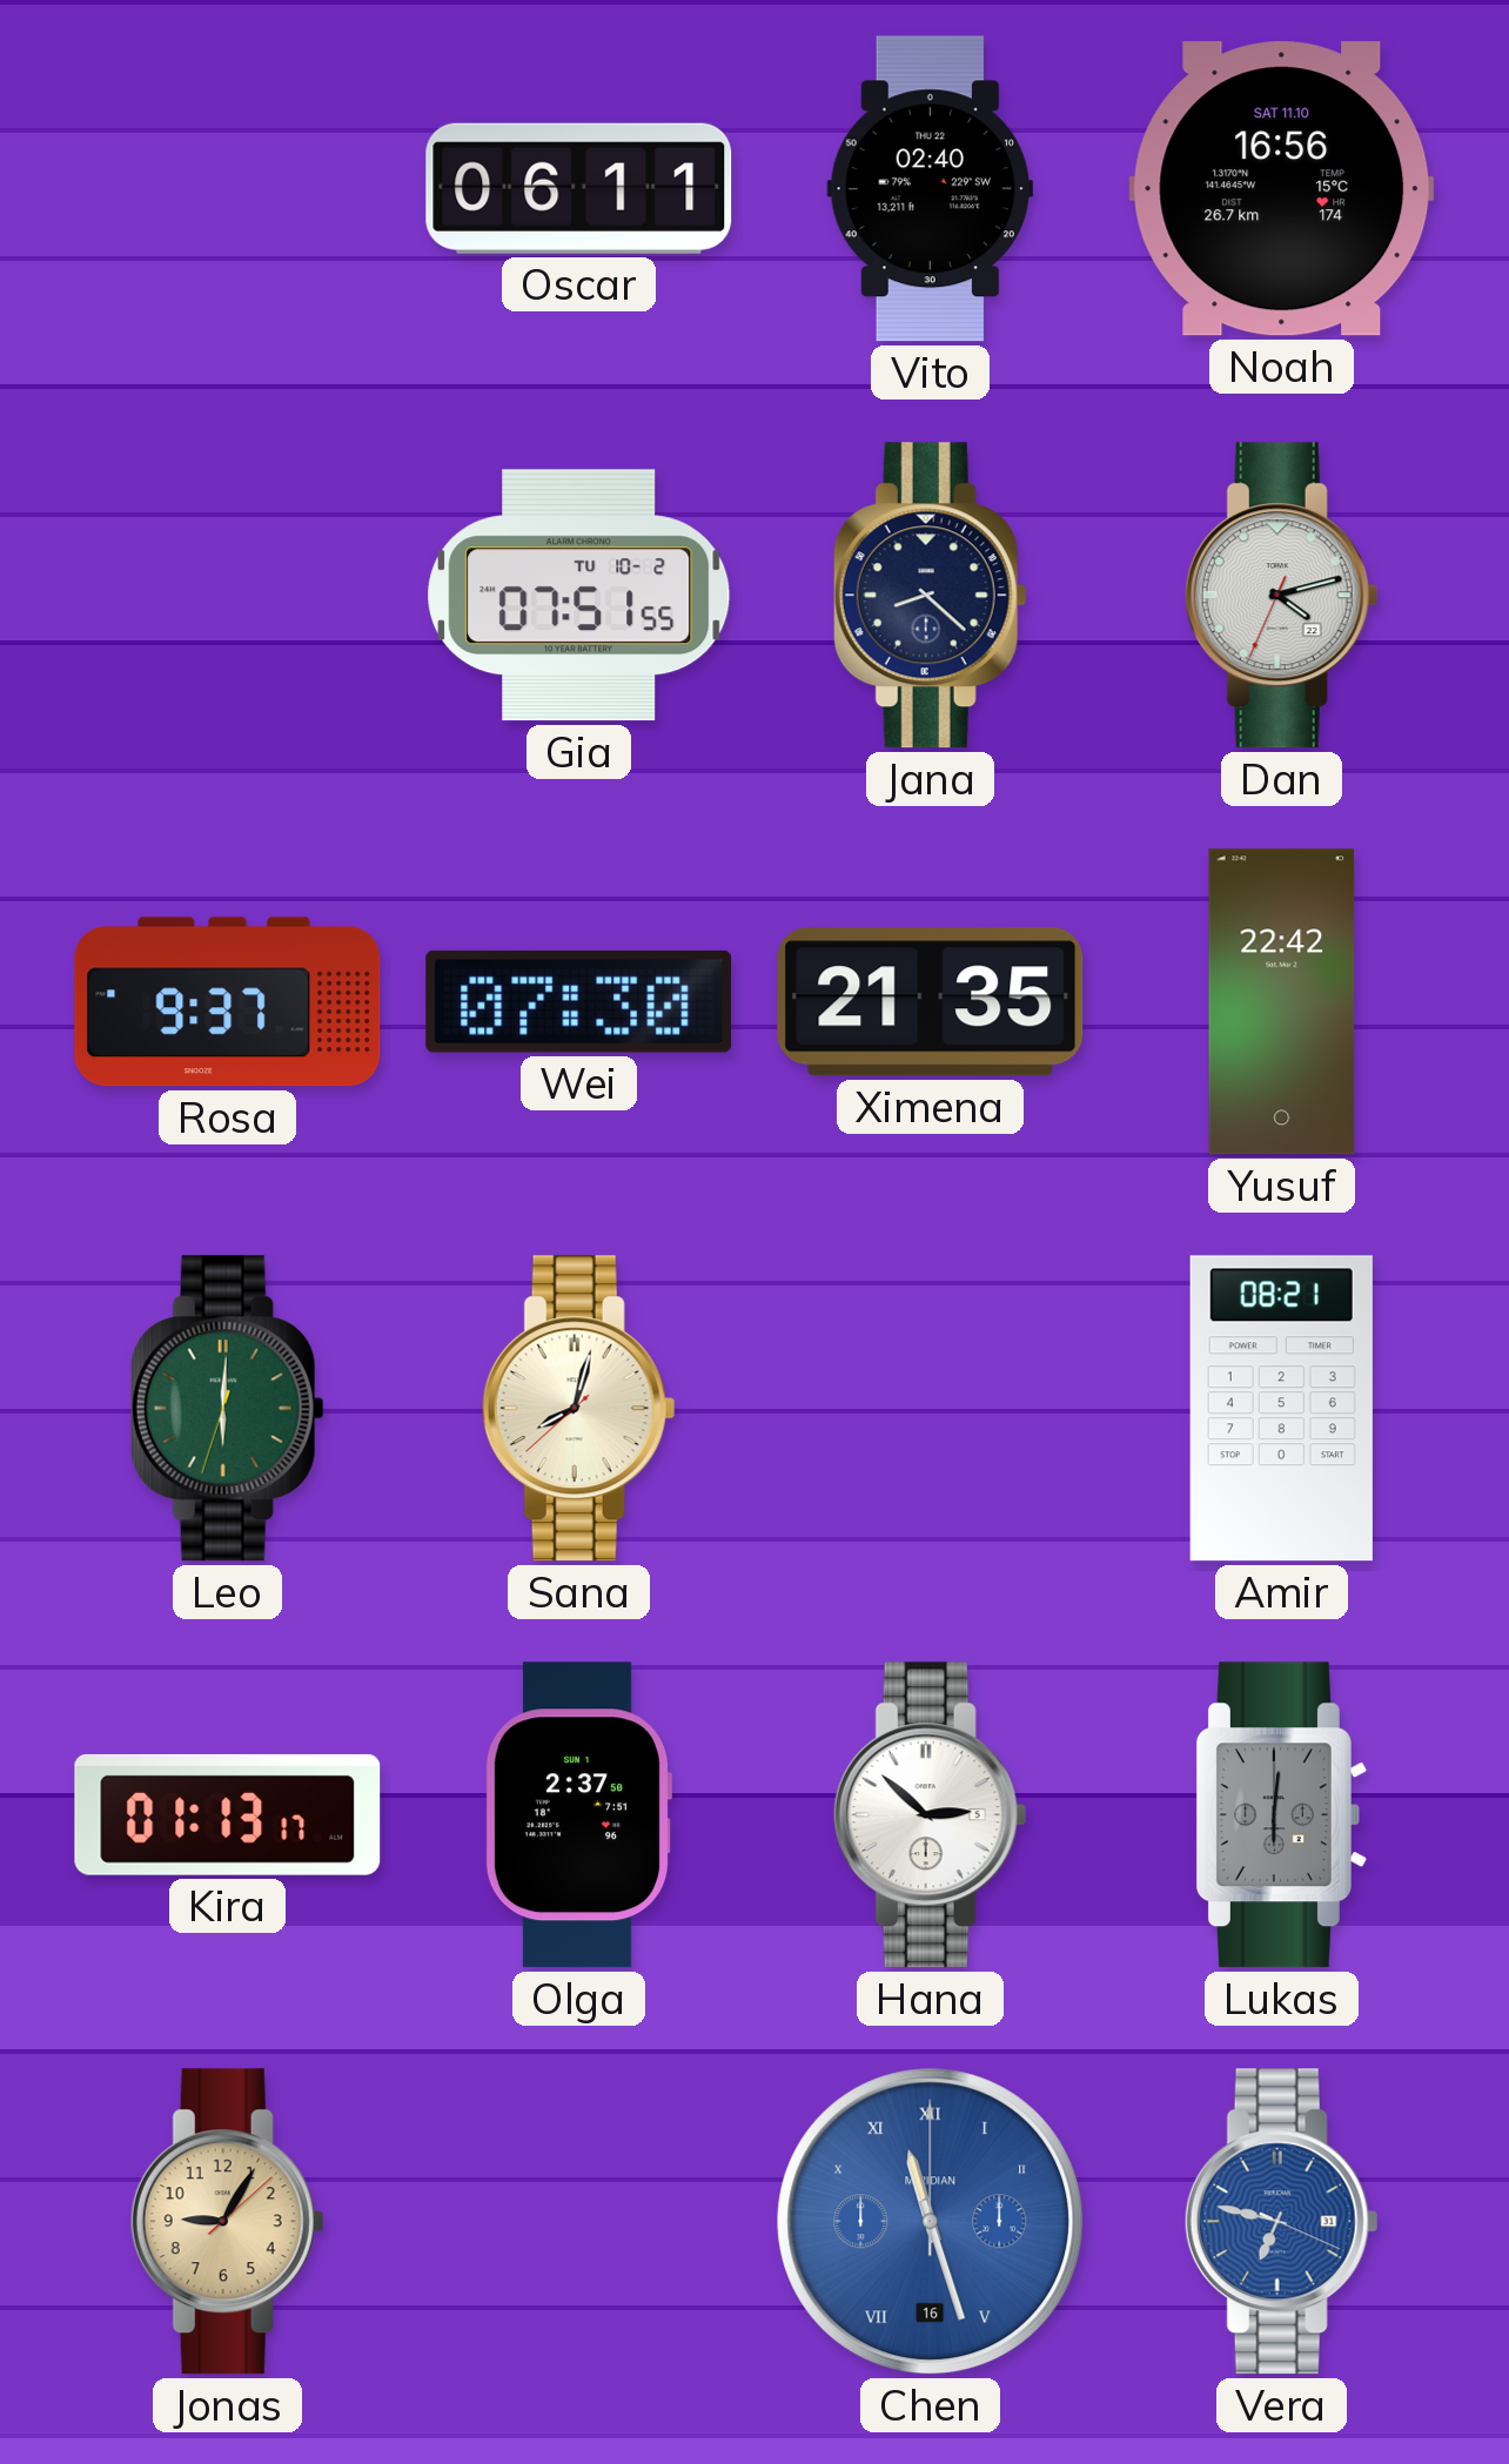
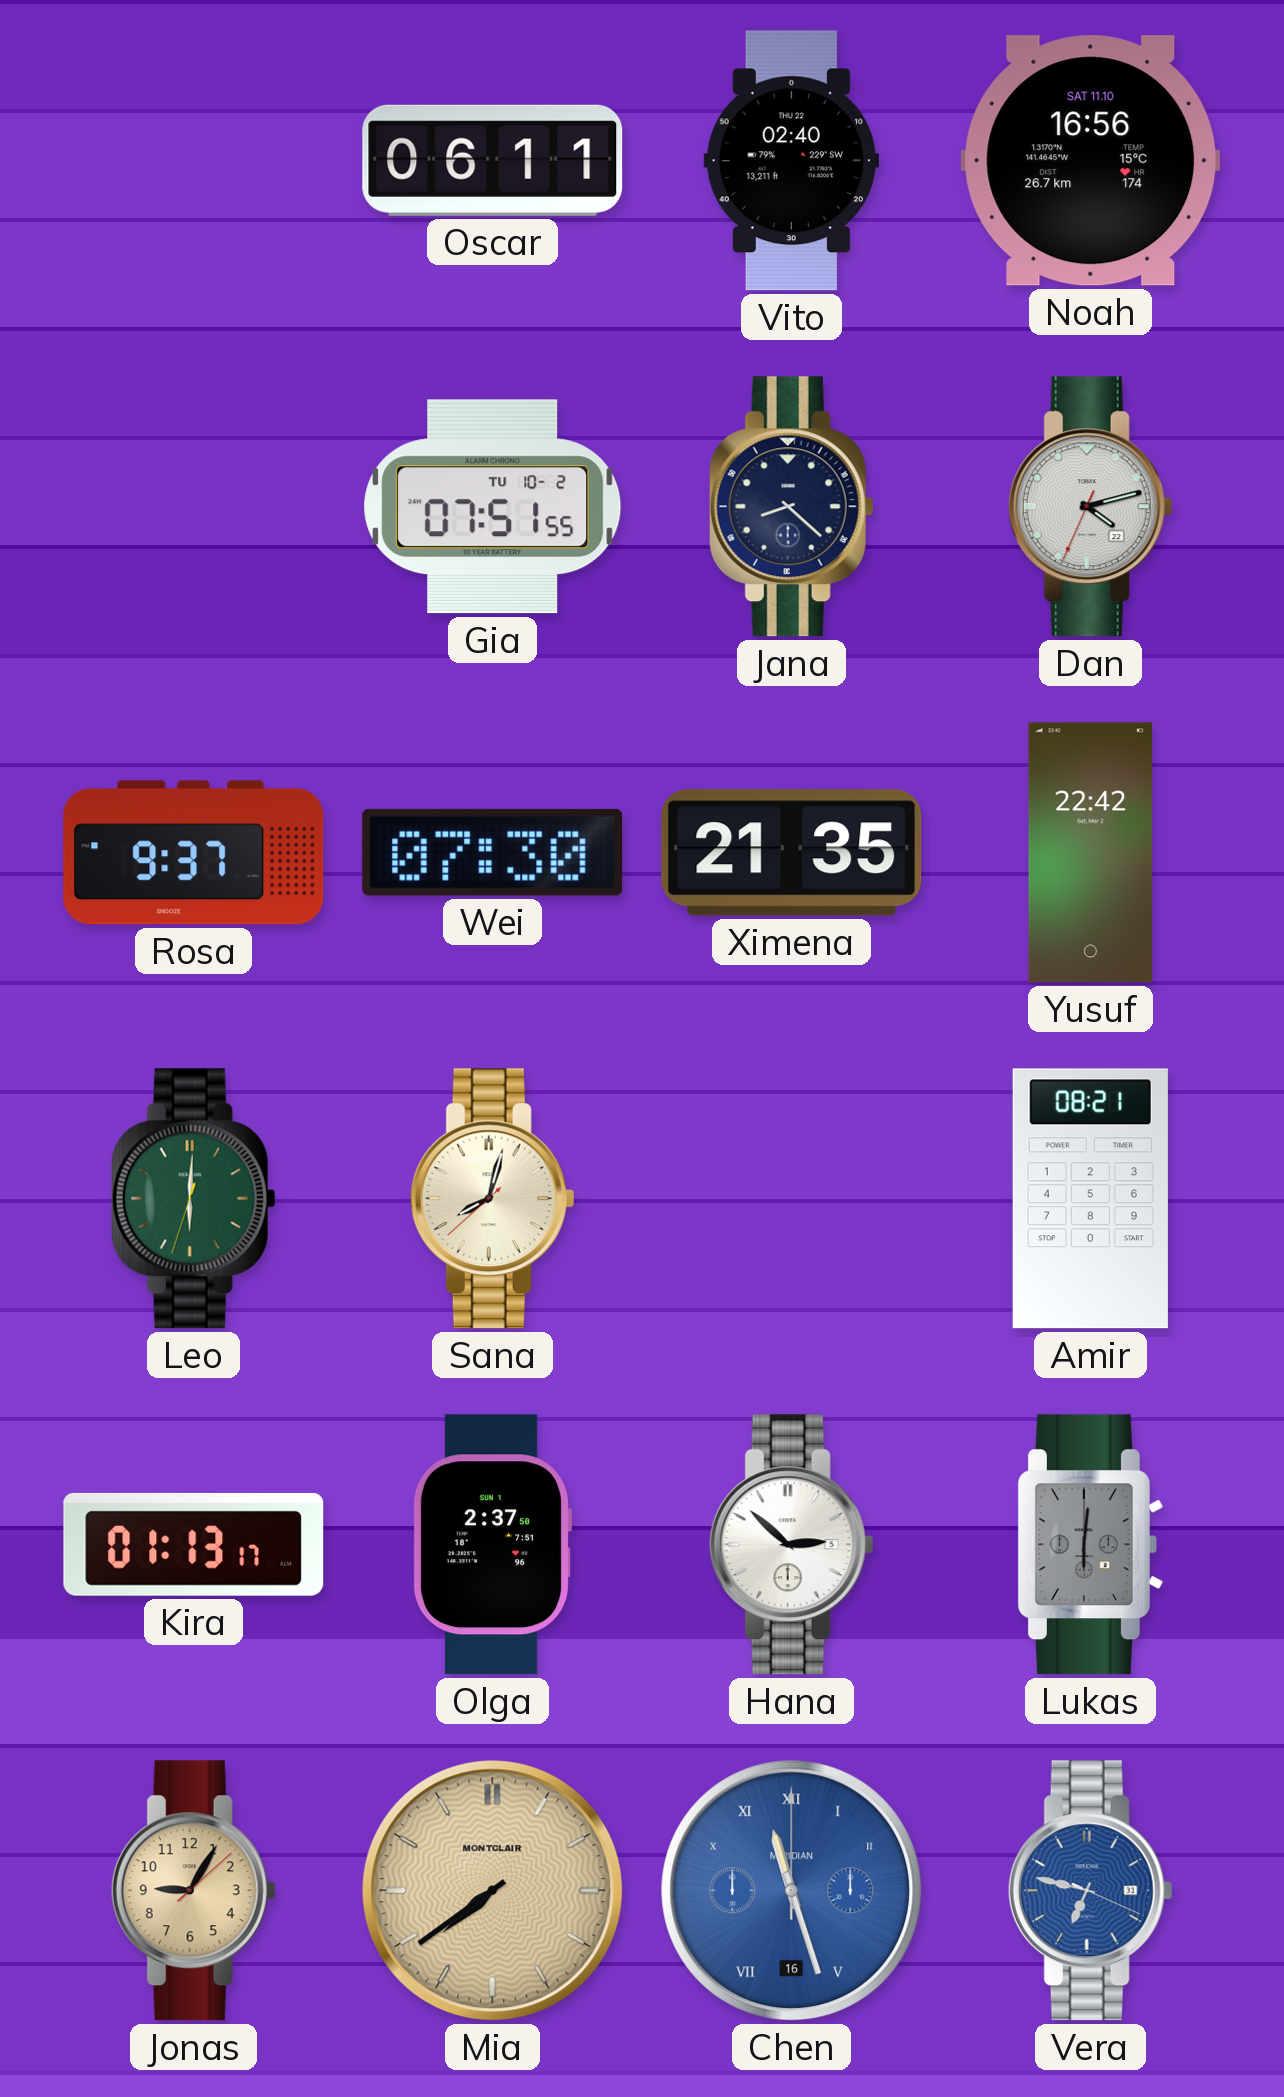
Mia: none -> 7:39
